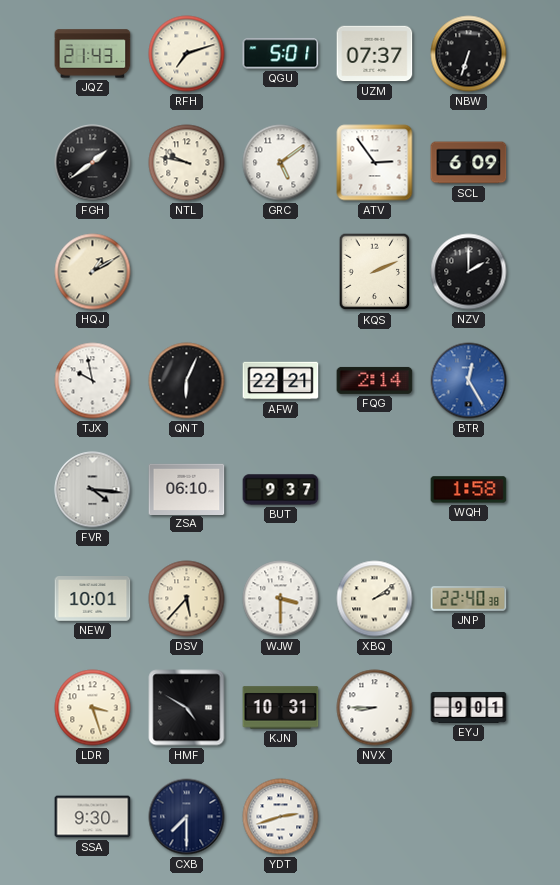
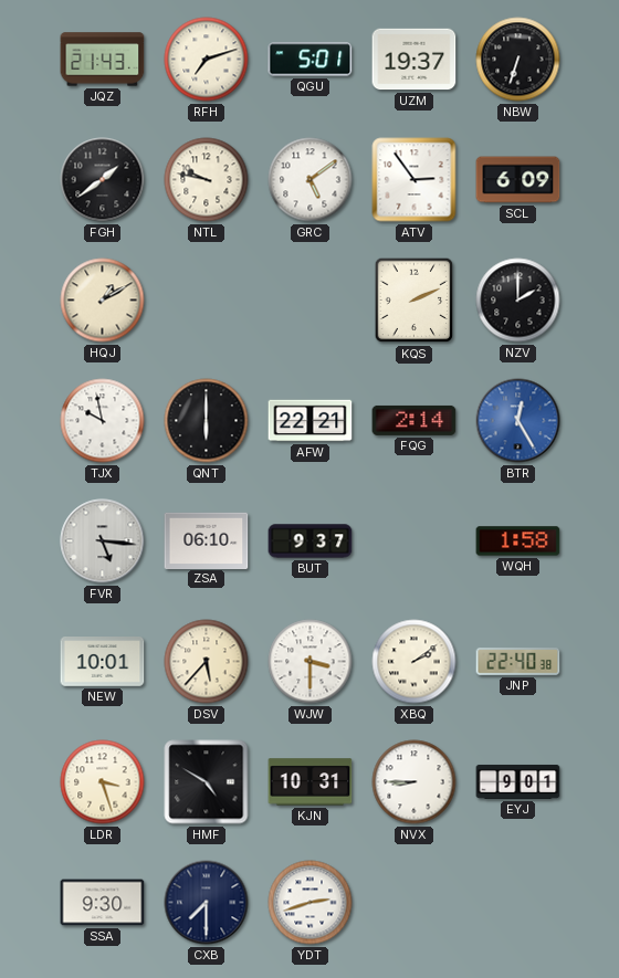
UZM: 07:37 -> 19:37
QNT: 6:04 -> 6:00
FVR: 4:16 -> 5:16
